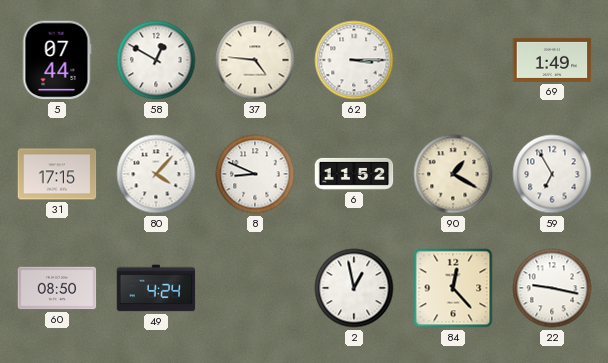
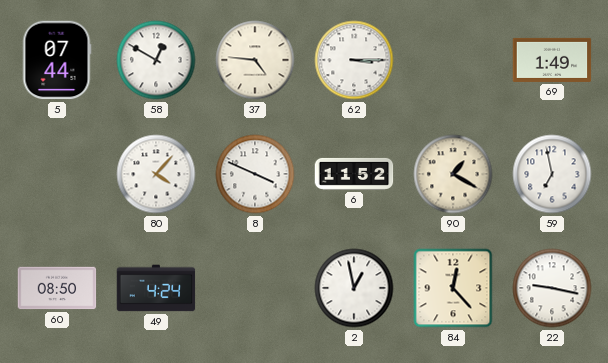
31: 17:15 -> none
8: 8:49 -> 3:49
59: 6:55 -> 6:58
